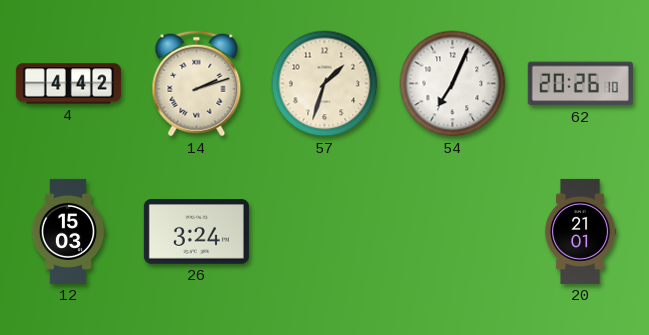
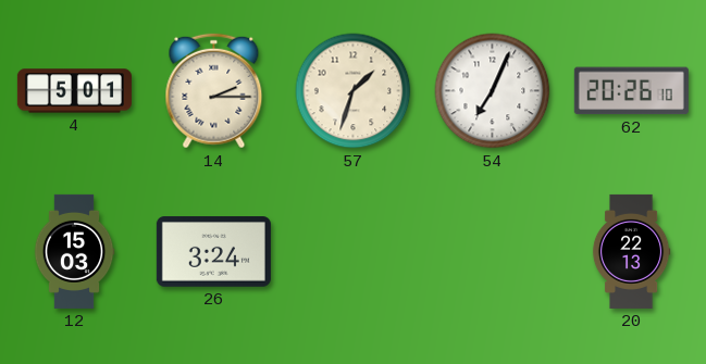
4: 4:42 -> 5:01
14: 2:12 -> 2:15
20: 21:01 -> 22:13
